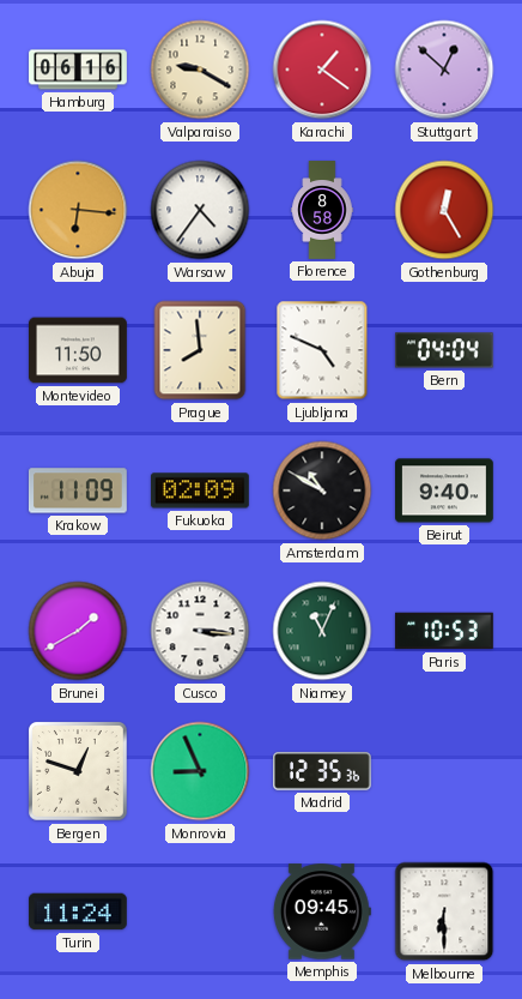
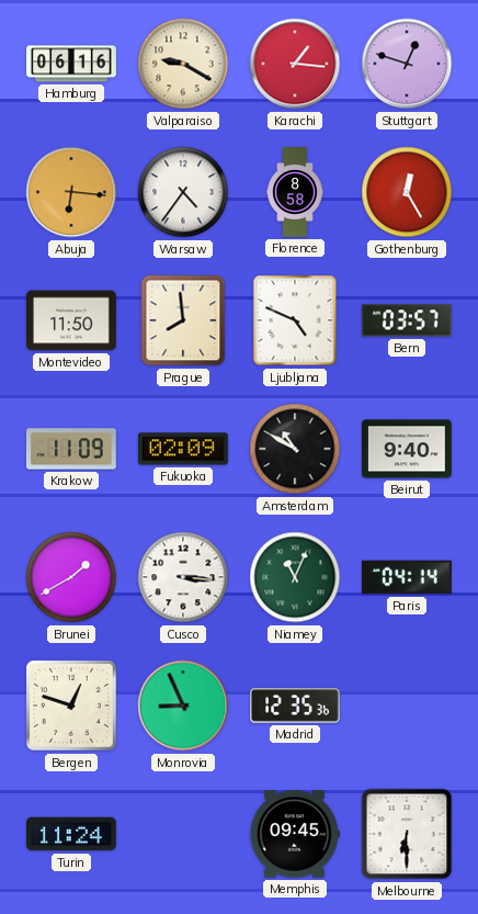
Karachi: 1:21 -> 1:16
Stuttgart: 12:52 -> 12:48
Bern: 04:04 -> 03:57
Paris: 10:53 -> 04:14
